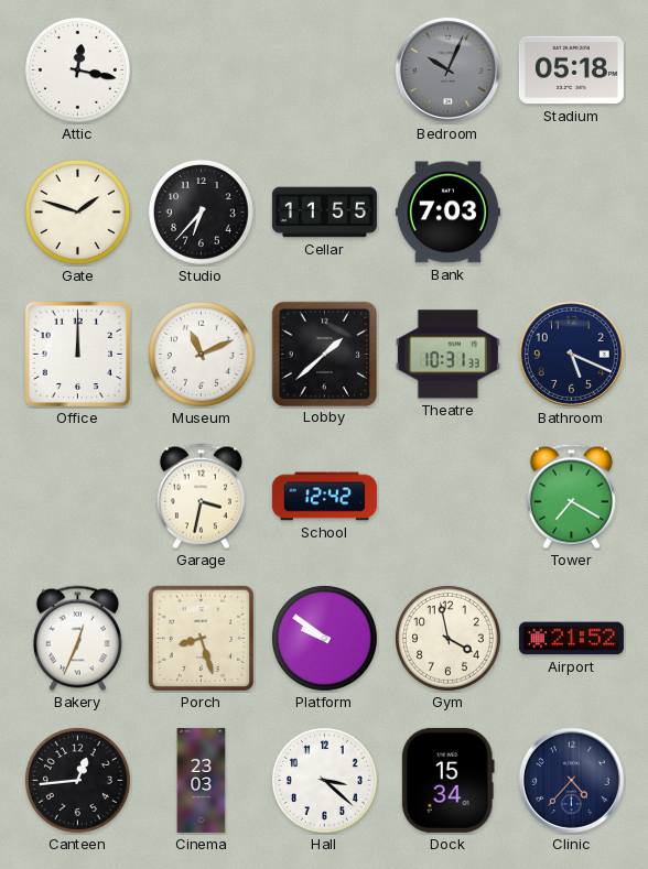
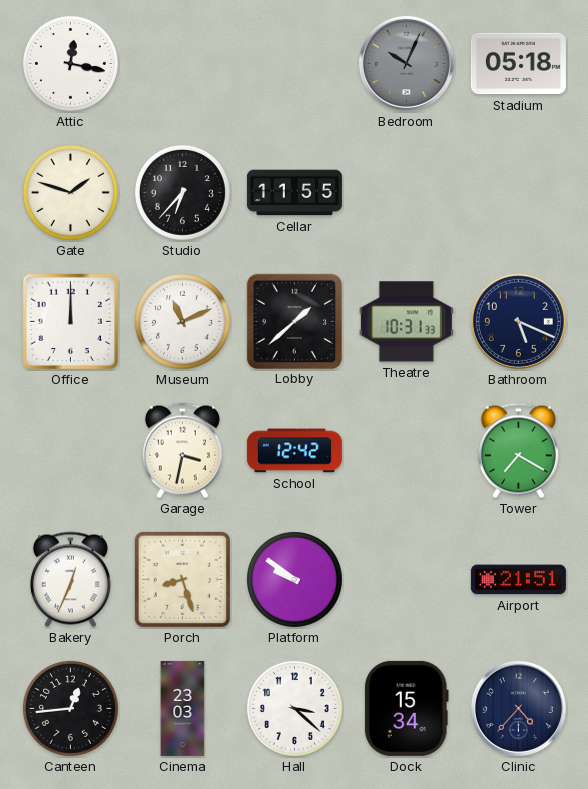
Bank: 7:03 -> none
Gym: 3:58 -> none
Airport: 21:52 -> 21:51
